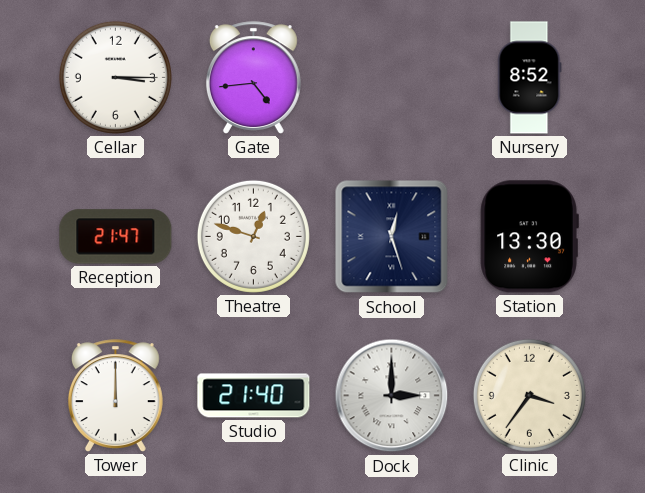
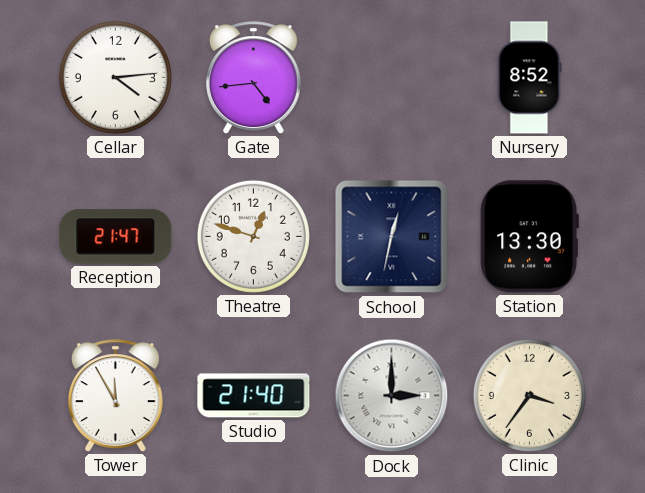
Cellar: 3:15 -> 4:14
School: 12:27 -> 12:32
Tower: 12:00 -> 11:55
